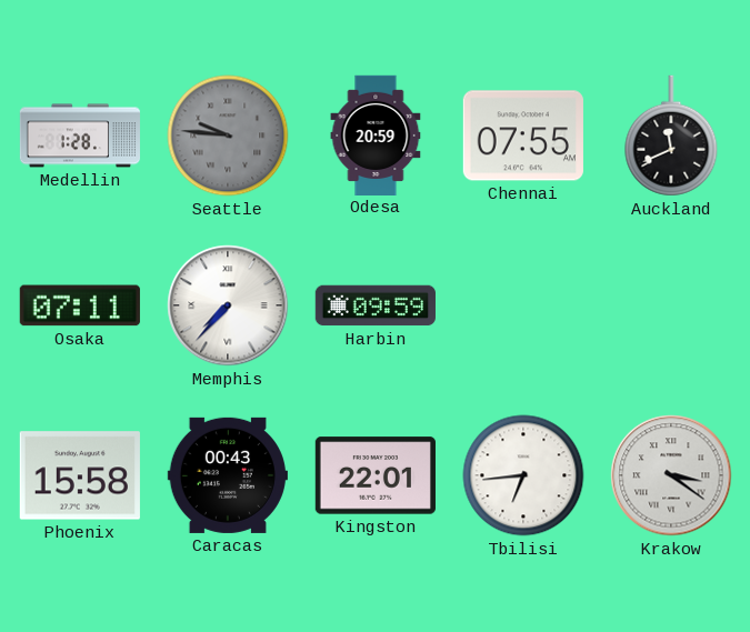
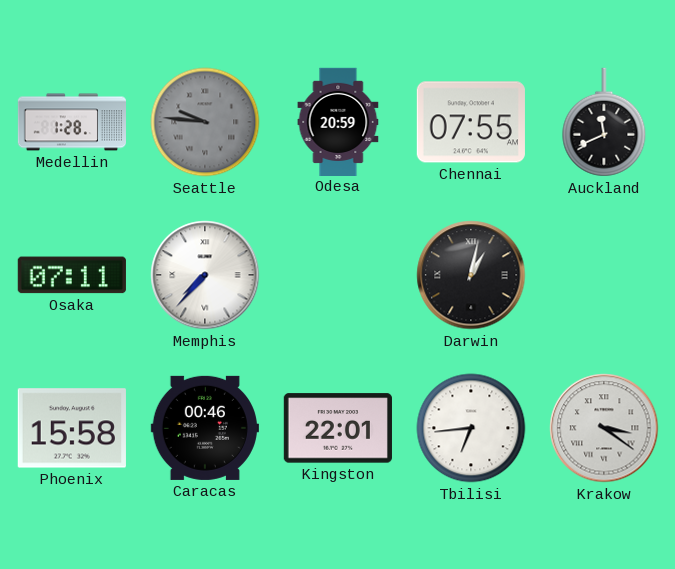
Harbin: 09:59 -> none
Darwin: none -> 1:02
Caracas: 00:43 -> 00:46
